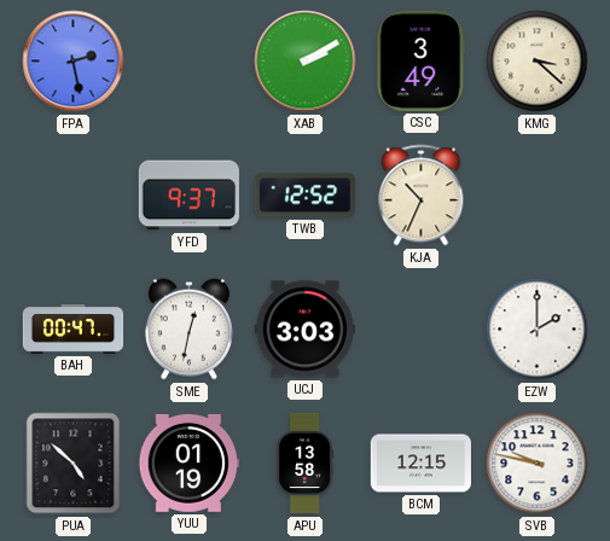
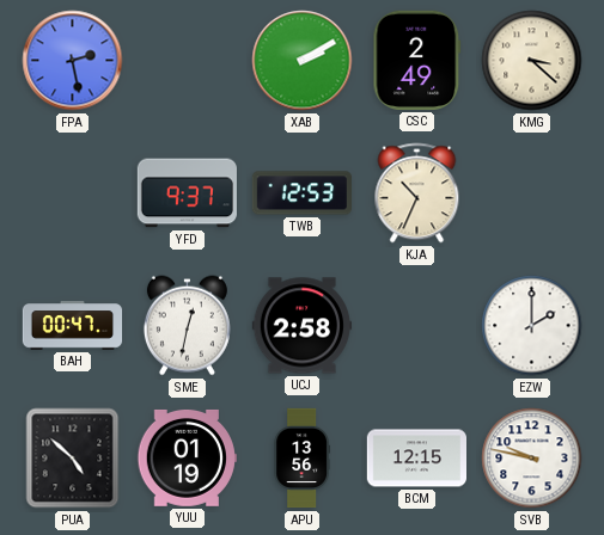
CSC: 3:49 -> 2:49
TWB: 12:52 -> 12:53
UCJ: 3:03 -> 2:58
APU: 13:58 -> 13:56
